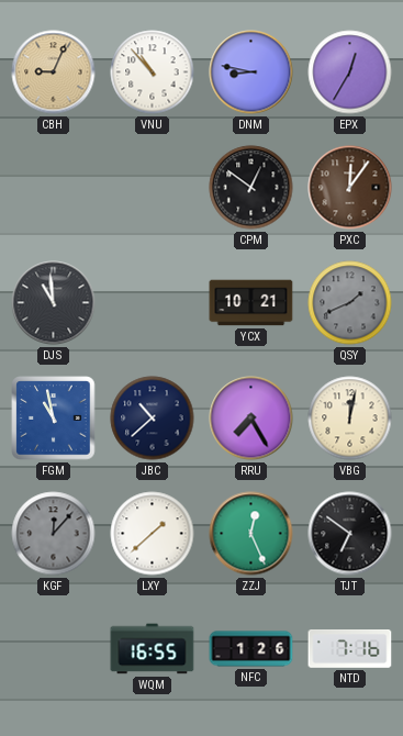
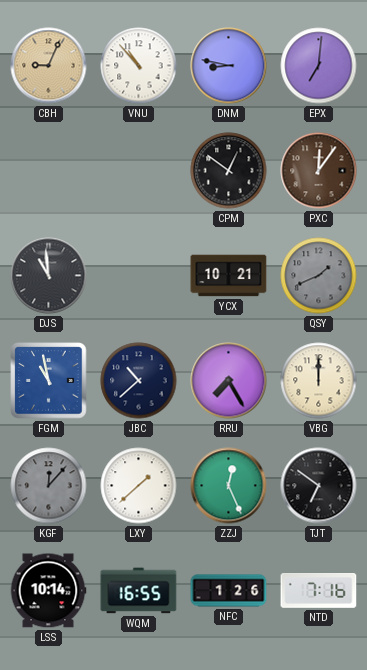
EPX: 12:35 -> 7:01
VBG: 12:02 -> 12:00
LSS: none -> 10:14
